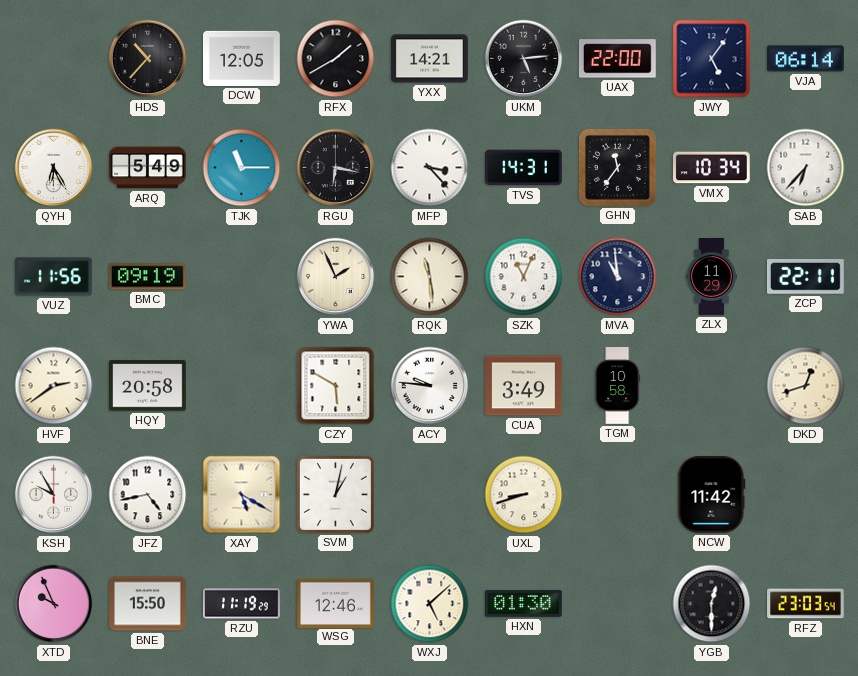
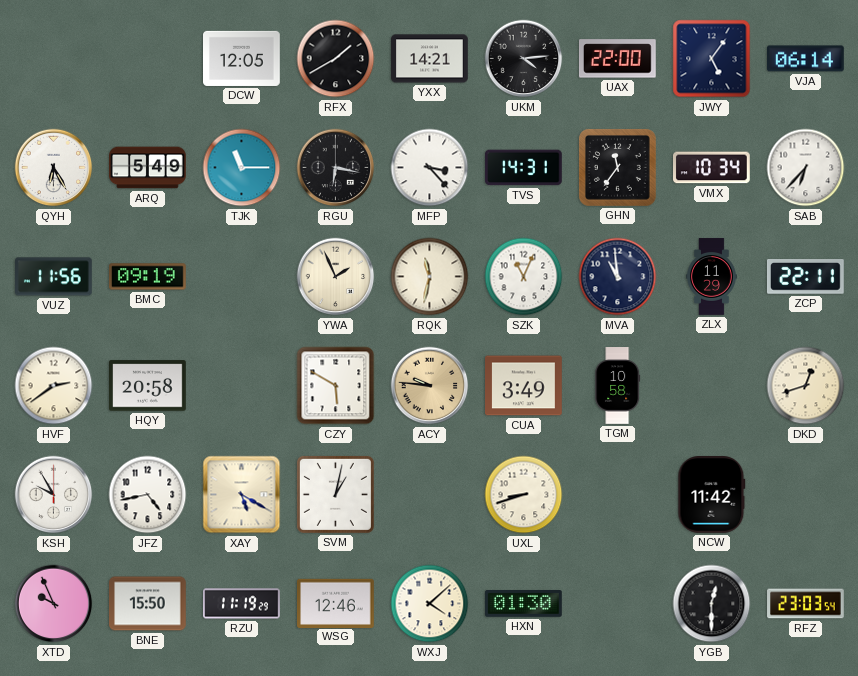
HDS: 10:37 -> none
UKM: 5:14 -> 4:14
RQK: 11:29 -> 11:32
ACY dial: white -> champagne
WXJ: 5:08 -> 4:08
